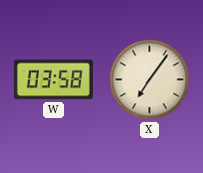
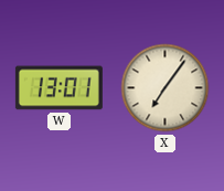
W: 03:58 -> 13:01
